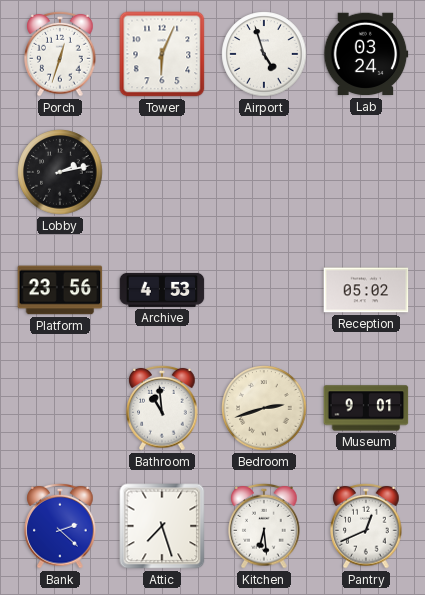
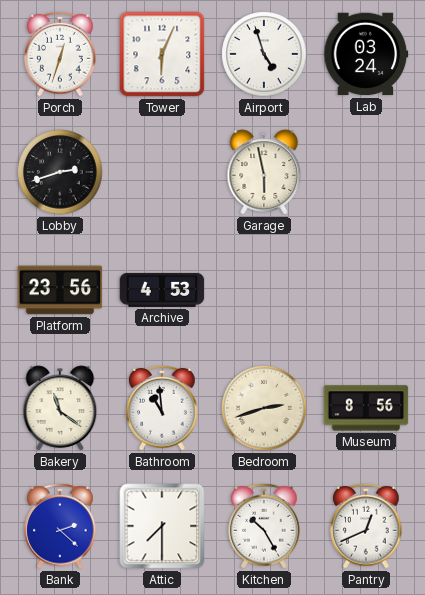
Lobby: 2:13 -> 2:42
Garage: none -> 5:58
Reception: 05:02 -> none
Bakery: none -> 11:21
Museum: 9:01 -> 8:56
Attic: 7:27 -> 7:30
Kitchen: 6:29 -> 10:25
